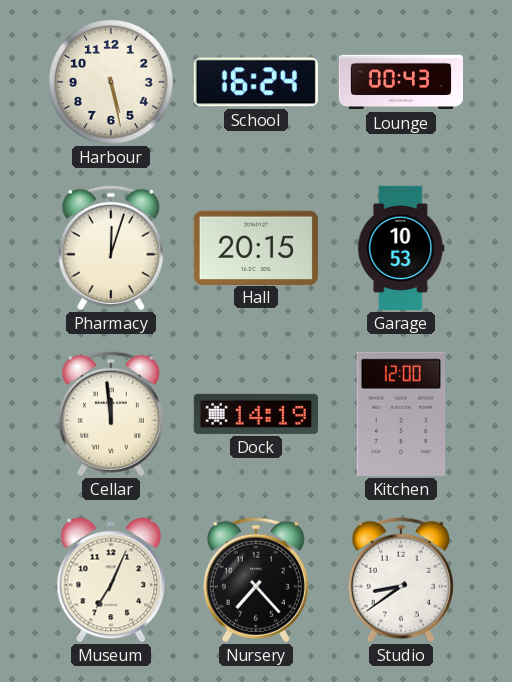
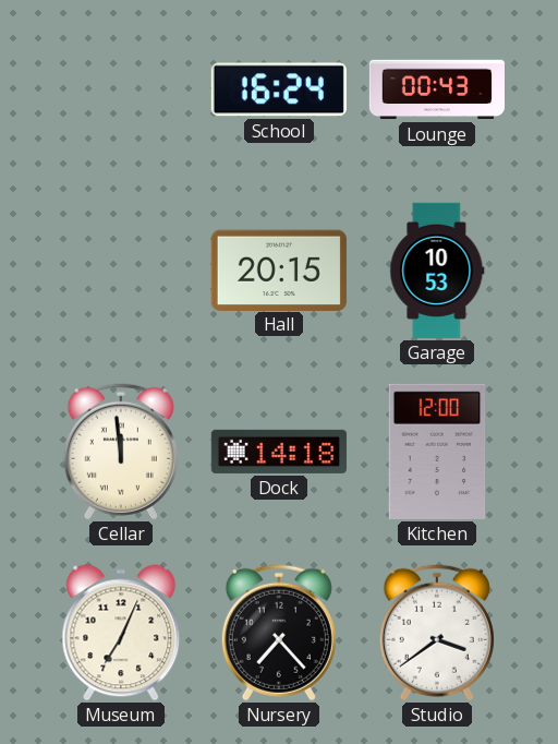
Harbour: 5:28 -> none
Pharmacy: 12:03 -> none
Dock: 14:19 -> 14:18
Studio: 8:39 -> 3:39
